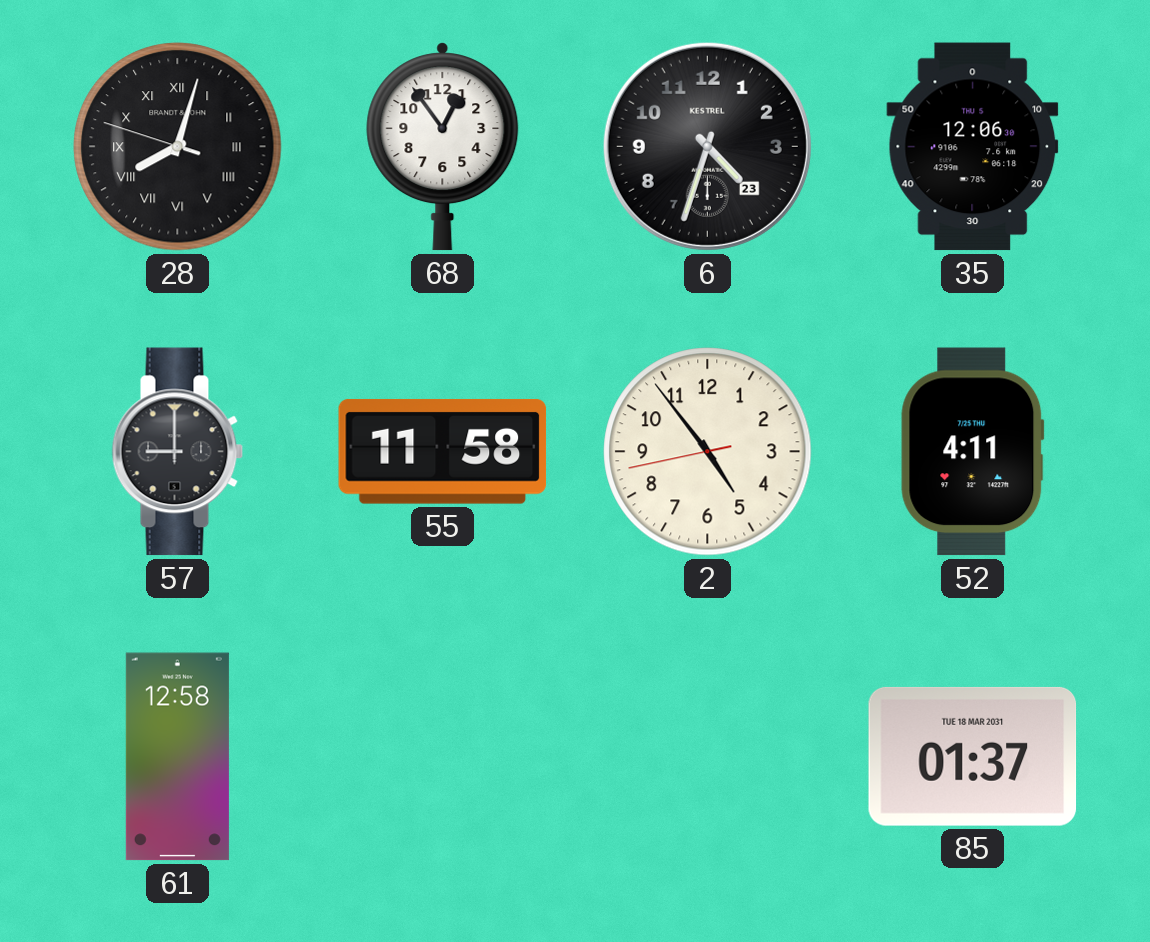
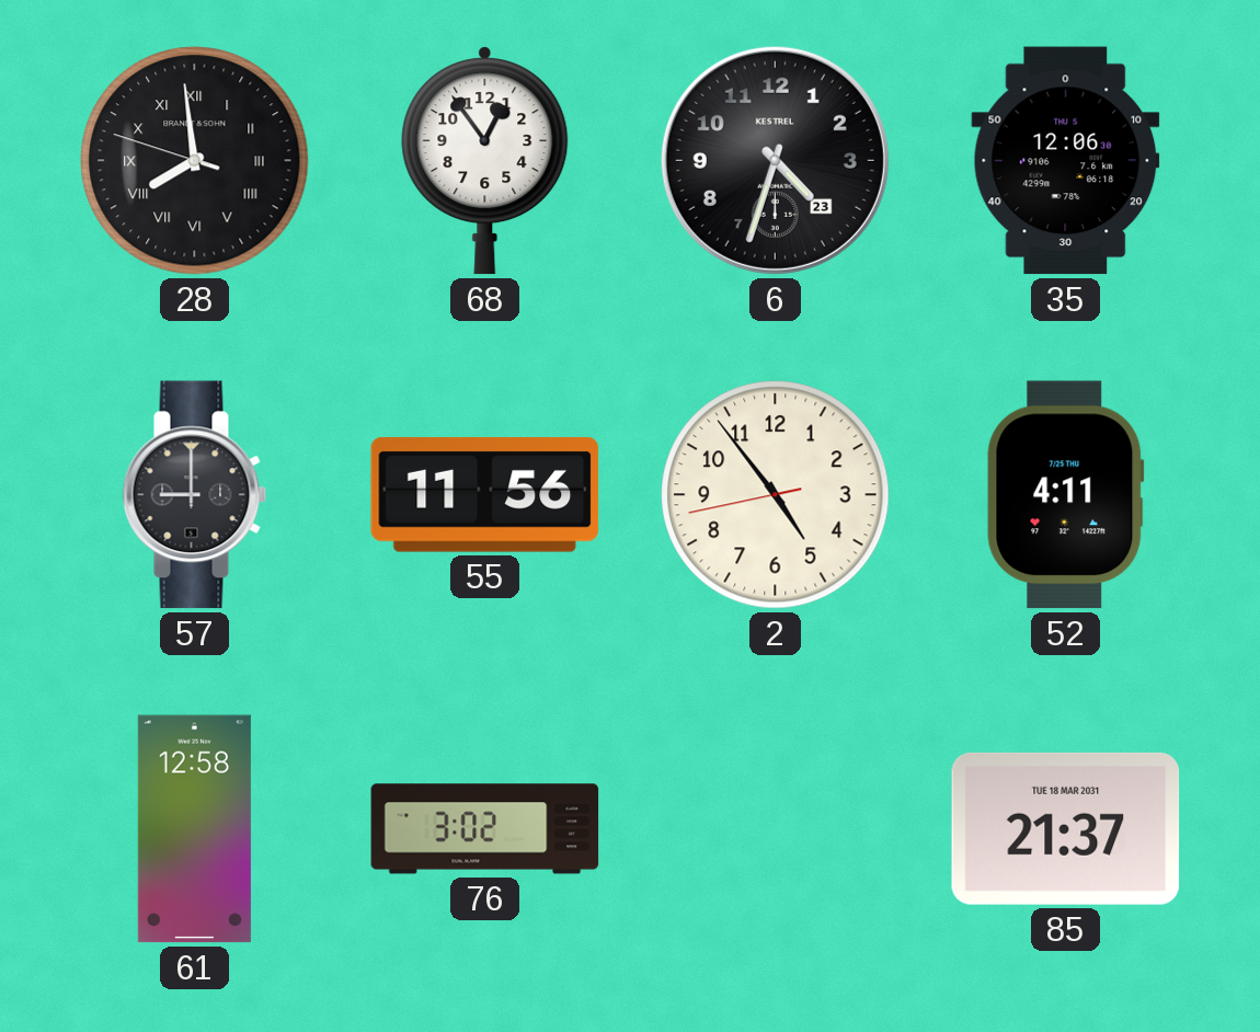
28: 8:02 -> 7:58
55: 11:58 -> 11:56
76: none -> 3:02
85: 01:37 -> 21:37
